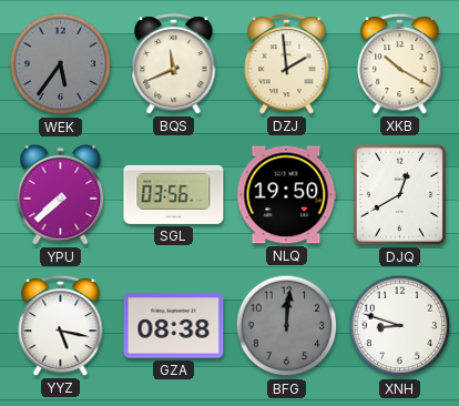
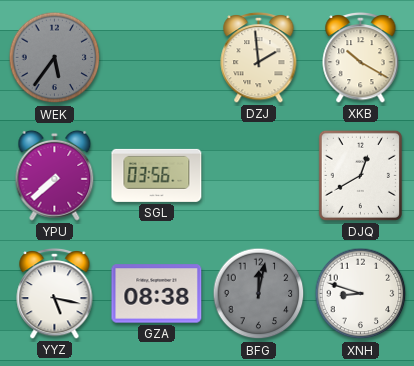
BQS: 11:41 -> none
NLQ: 19:50 -> none
BFG: 12:01 -> 12:02
